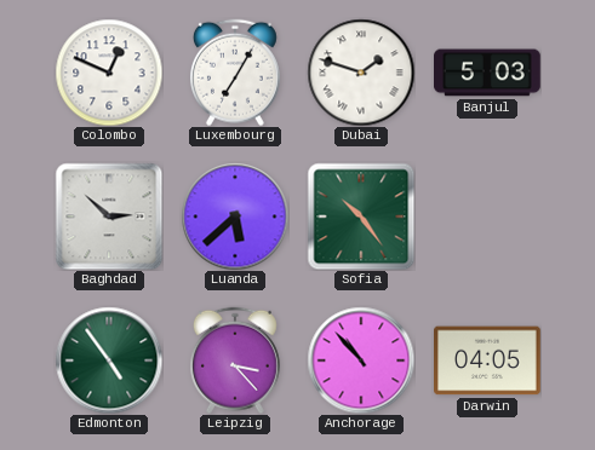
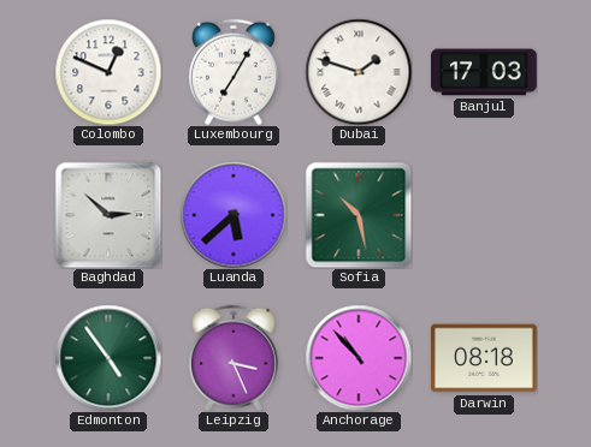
Banjul: 5:03 -> 17:03
Sofia: 10:24 -> 10:28
Leipzig: 3:23 -> 3:26
Darwin: 04:05 -> 08:18
